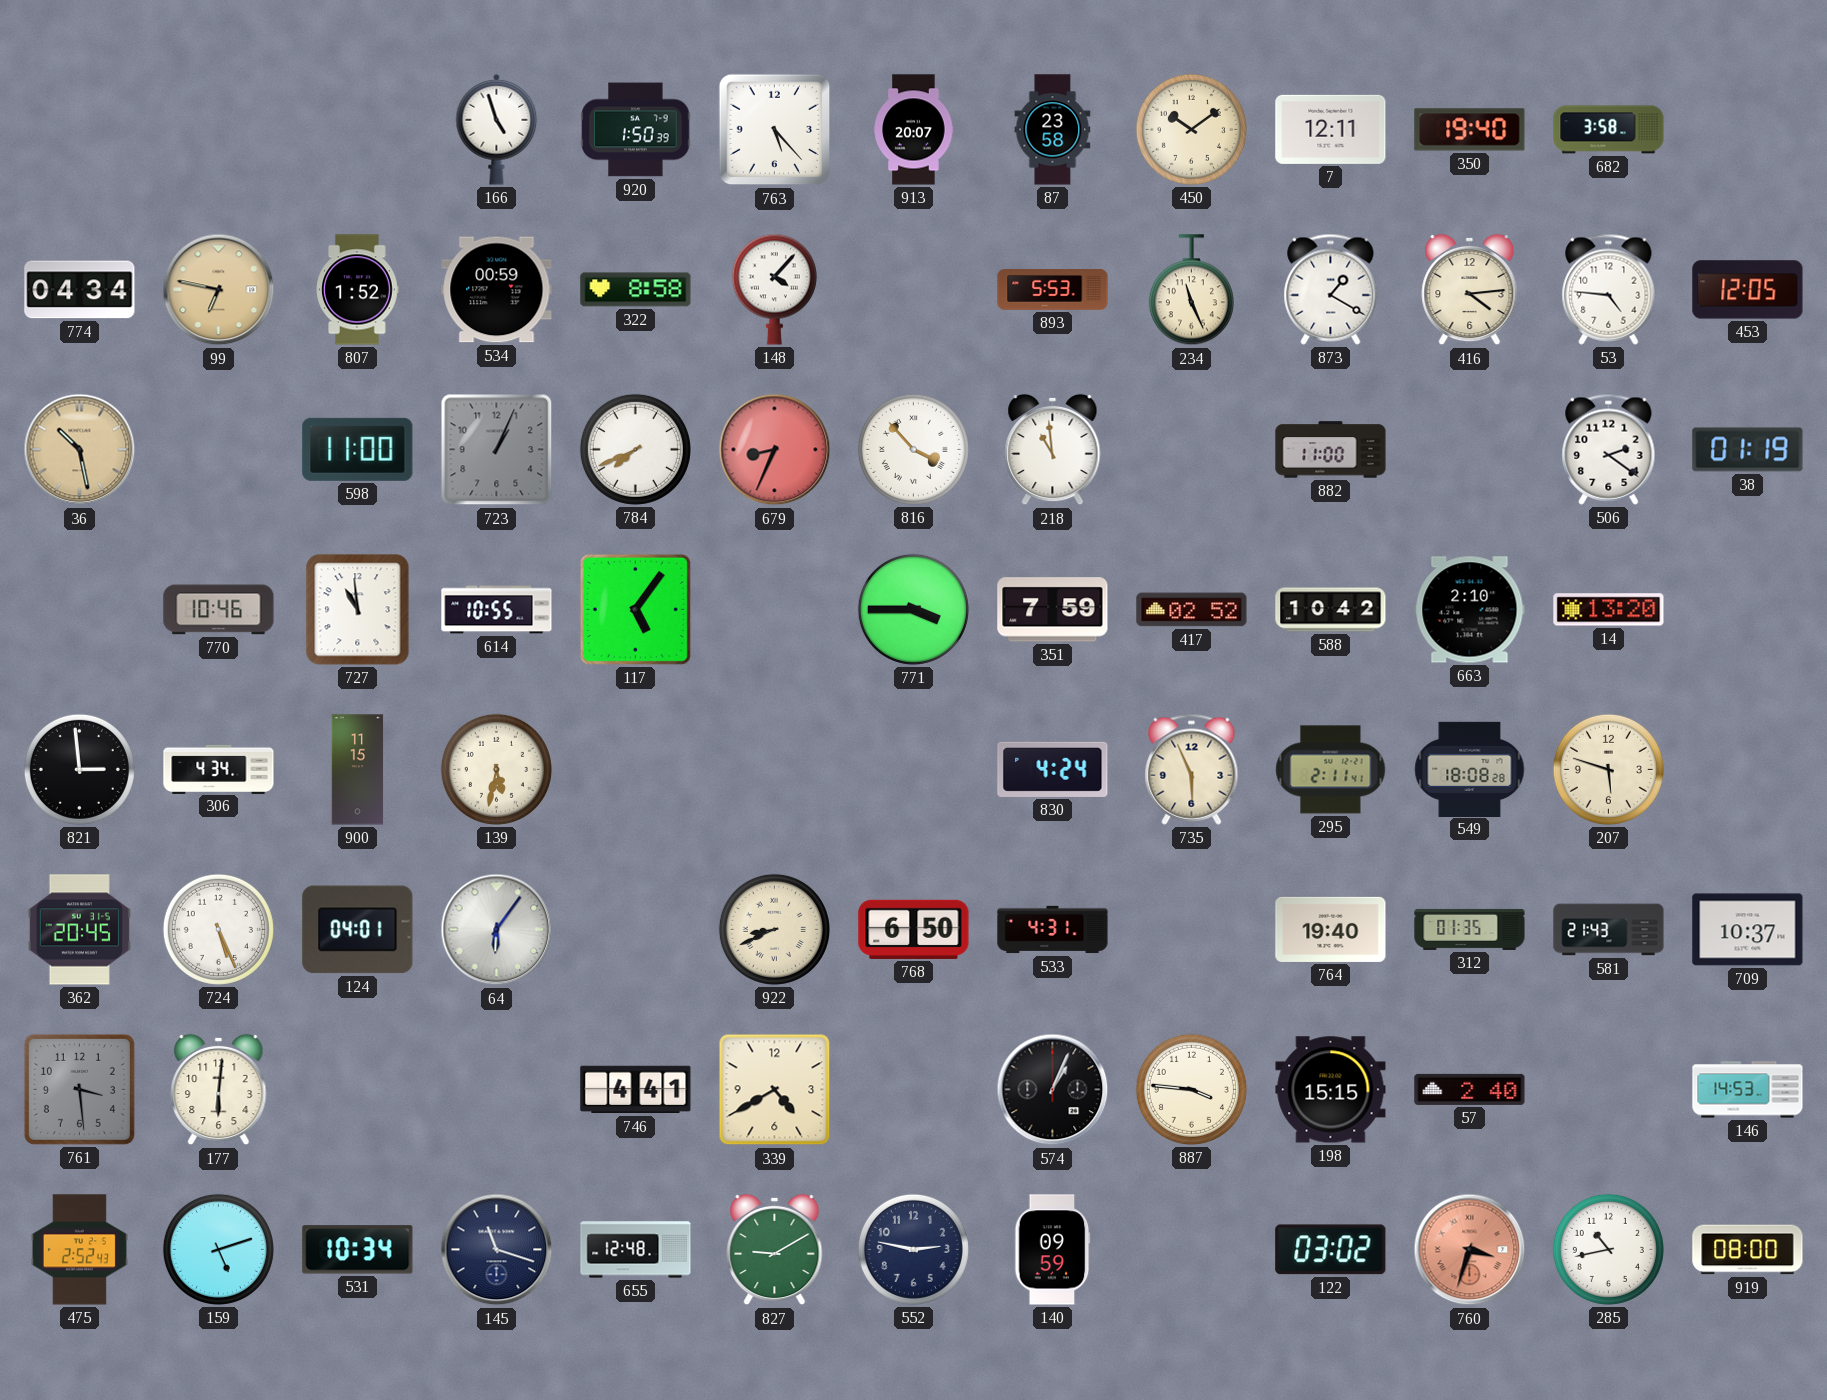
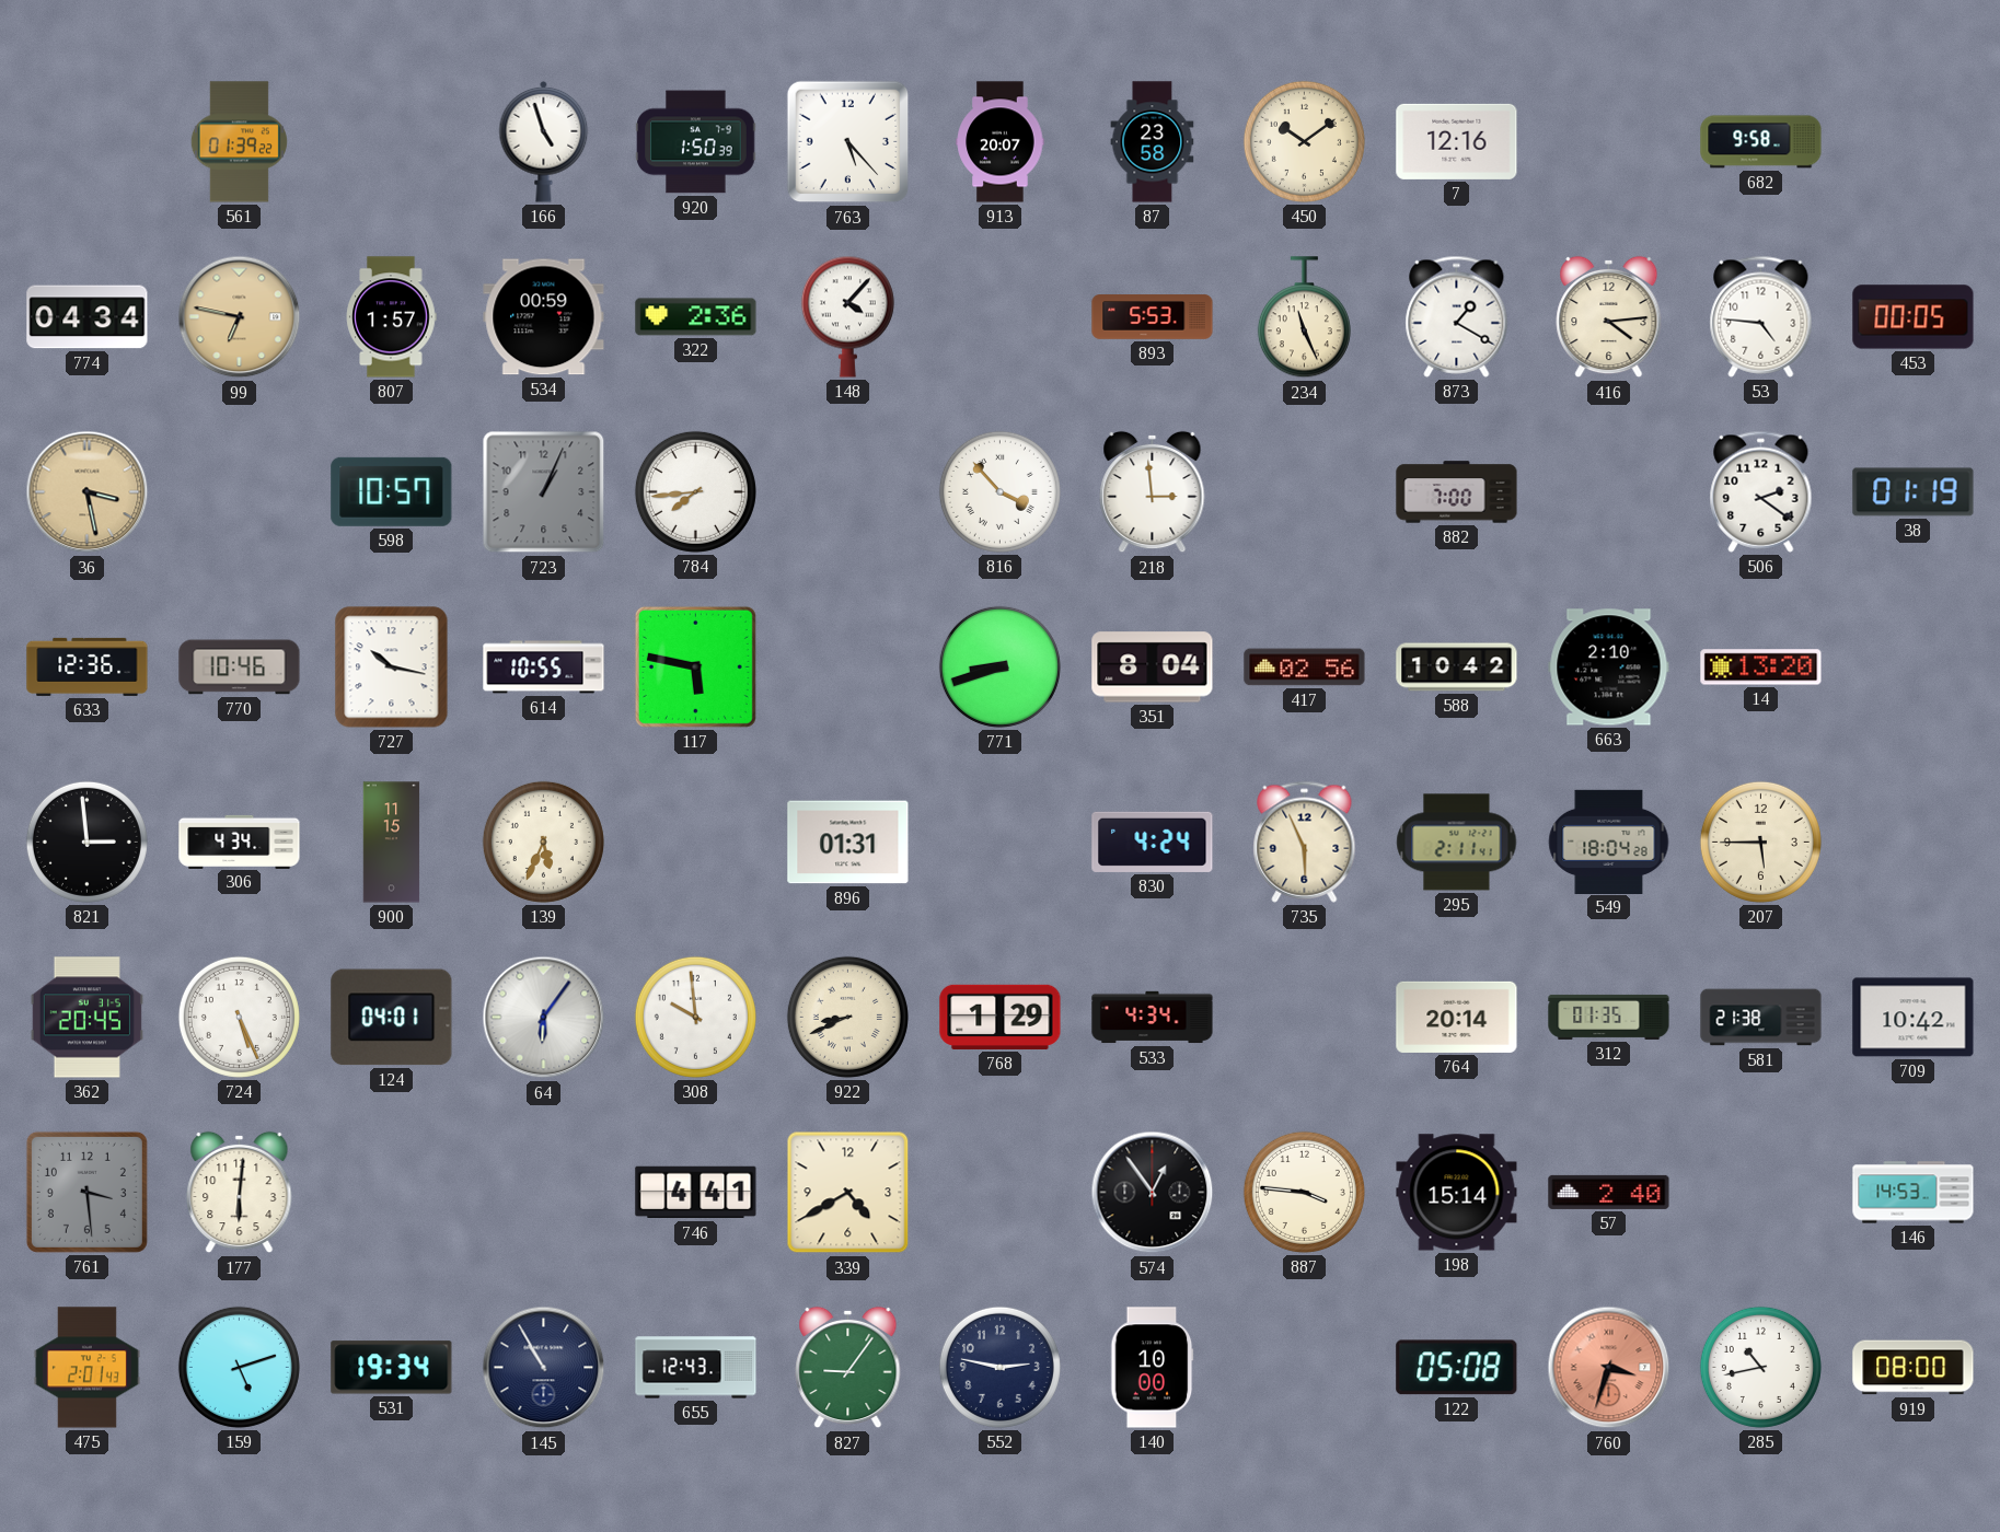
561: none -> 01:39
7: 12:11 -> 12:16
350: 19:40 -> none
682: 3:58 -> 9:58
807: 1:52 -> 1:57
322: 8:58 -> 2:36
453: 12:05 -> 00:05
36: 10:28 -> 3:28
598: 11:00 -> 10:57
784: 7:41 -> 7:44
679: 8:34 -> none
218: 10:59 -> 2:59
882: 11:00 -> 7:00
633: none -> 12:36
727: 10:59 -> 10:17
117: 5:06 -> 5:47
771: 3:45 -> 8:42
351: 7:59 -> 8:04
417: 02:52 -> 02:56
139: 5:32 -> 5:34
896: none -> 01:31
549: 18:08 -> 18:04
207: 5:48 -> 5:45
308: none -> 9:59
768: 6:50 -> 1:29
533: 4:31 -> 4:34
764: 19:40 -> 20:14
581: 21:43 -> 21:38
709: 10:37 -> 10:42
574: 1:04 -> 12:54
198: 15:15 -> 15:14
475: 2:52 -> 2:01
531: 10:34 -> 19:34
145: 11:18 -> 10:55
655: 12:48 -> 12:43
827: 9:10 -> 9:06
140: 09:59 -> 10:00
122: 03:02 -> 05:08
